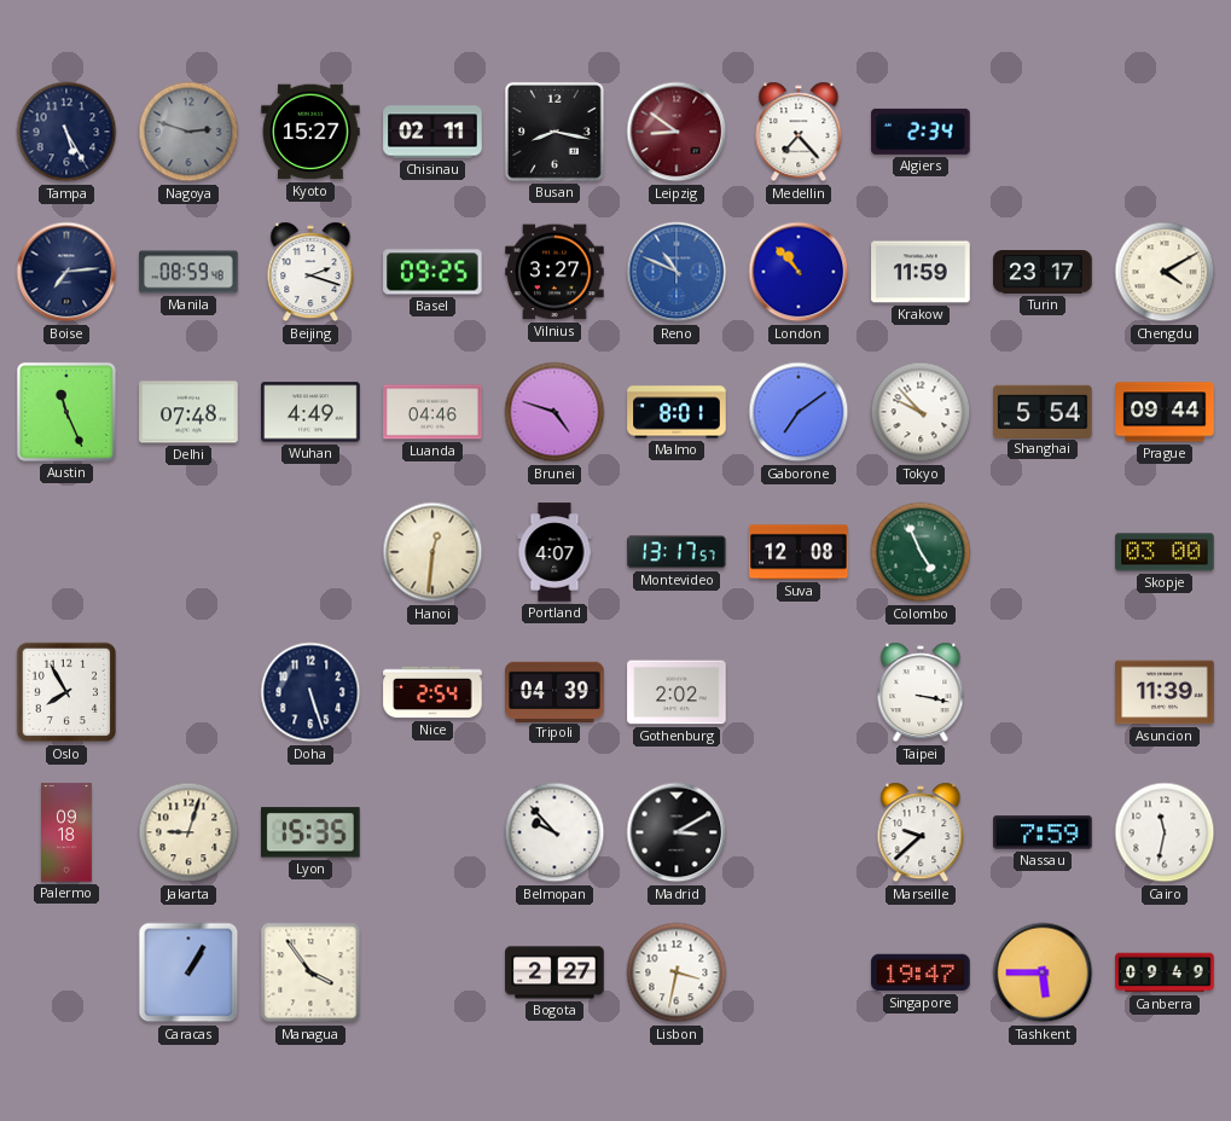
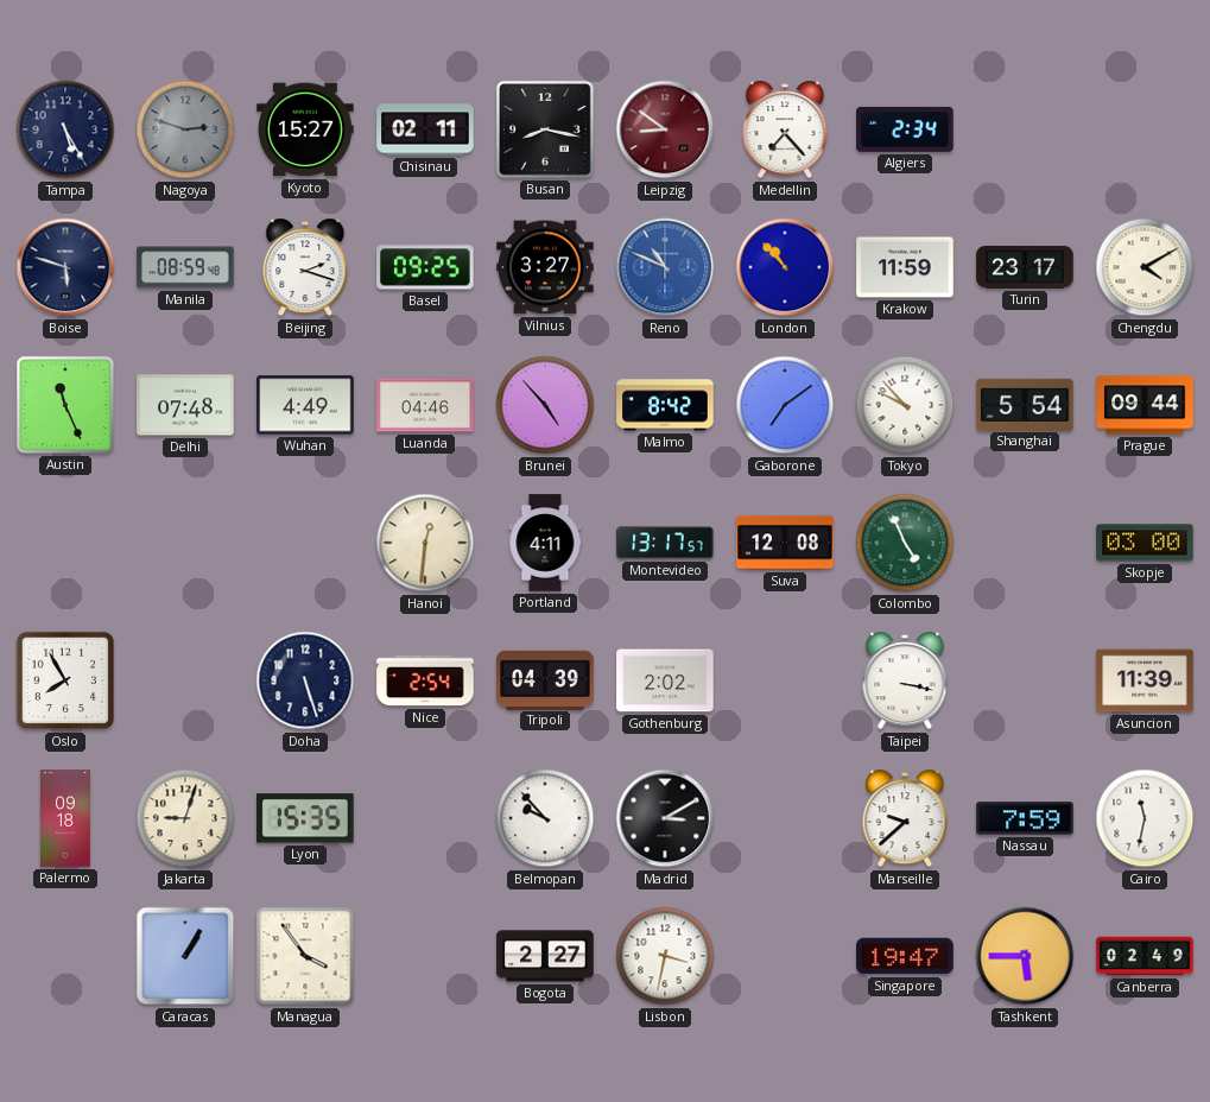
Boise: 7:14 -> 5:48
Brunei: 4:48 -> 4:53
Malmo: 8:01 -> 8:42
Portland: 4:07 -> 4:11
Canberra: 09:49 -> 02:49
